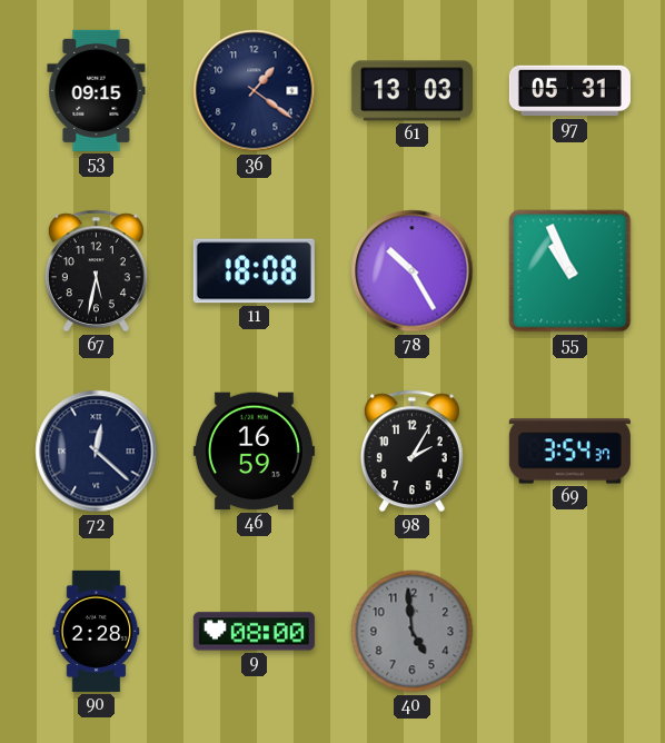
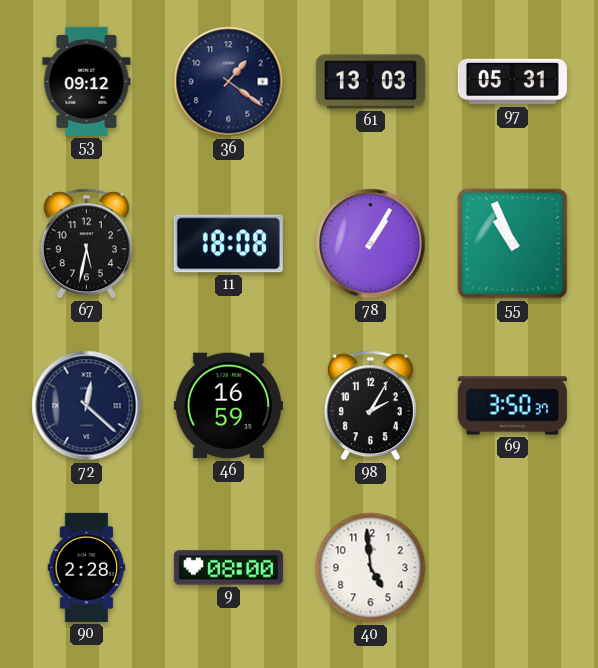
53: 09:15 -> 09:12
78: 10:25 -> 1:05
69: 3:54 -> 3:50
40 dial: grey -> white
